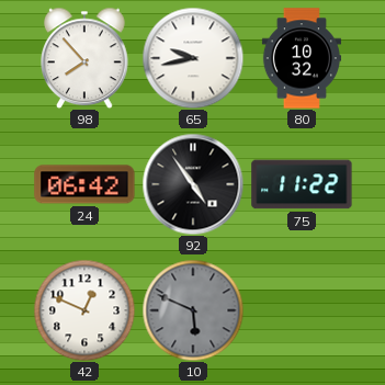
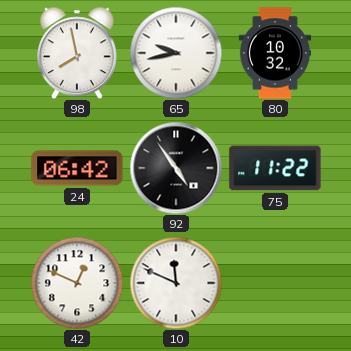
98: 7:53 -> 7:58
10: 5:49 -> 11:49
10 dial: grey -> white
